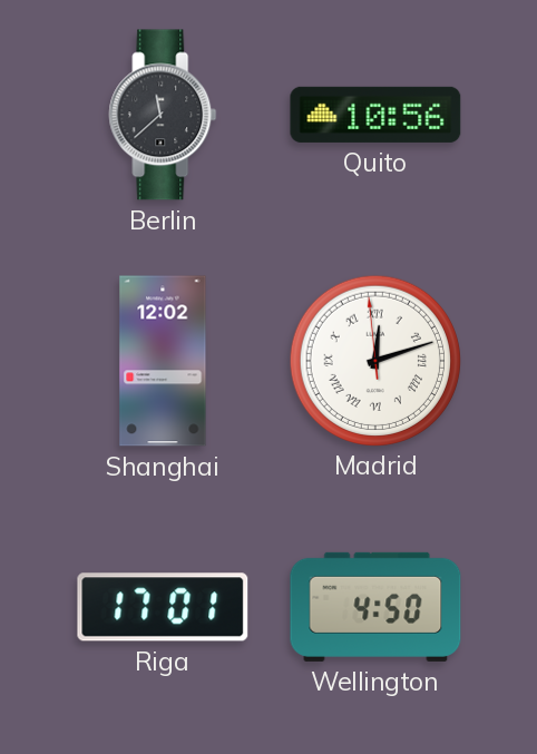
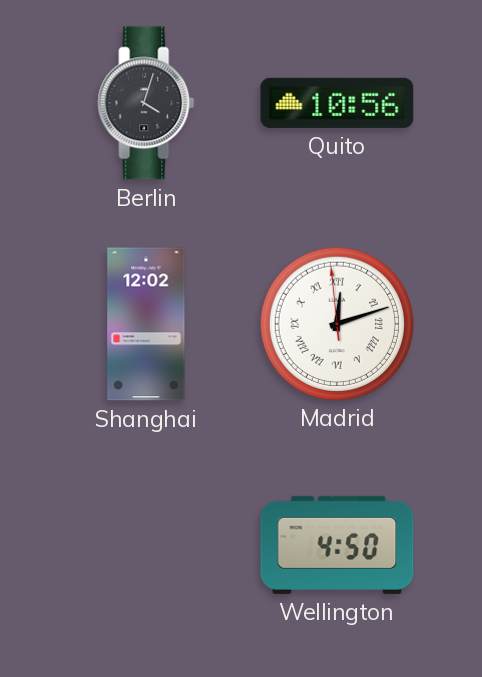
Berlin: 11:38 -> 4:03
Riga: 17:01 -> none
